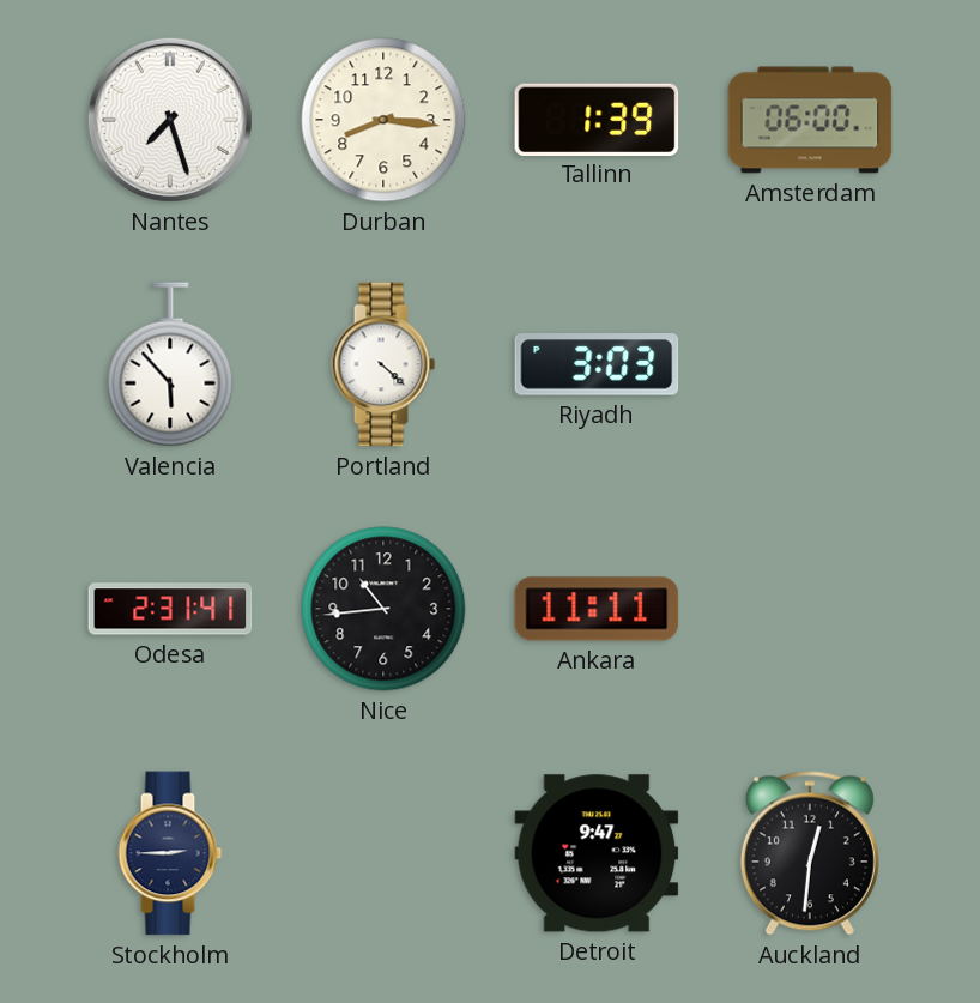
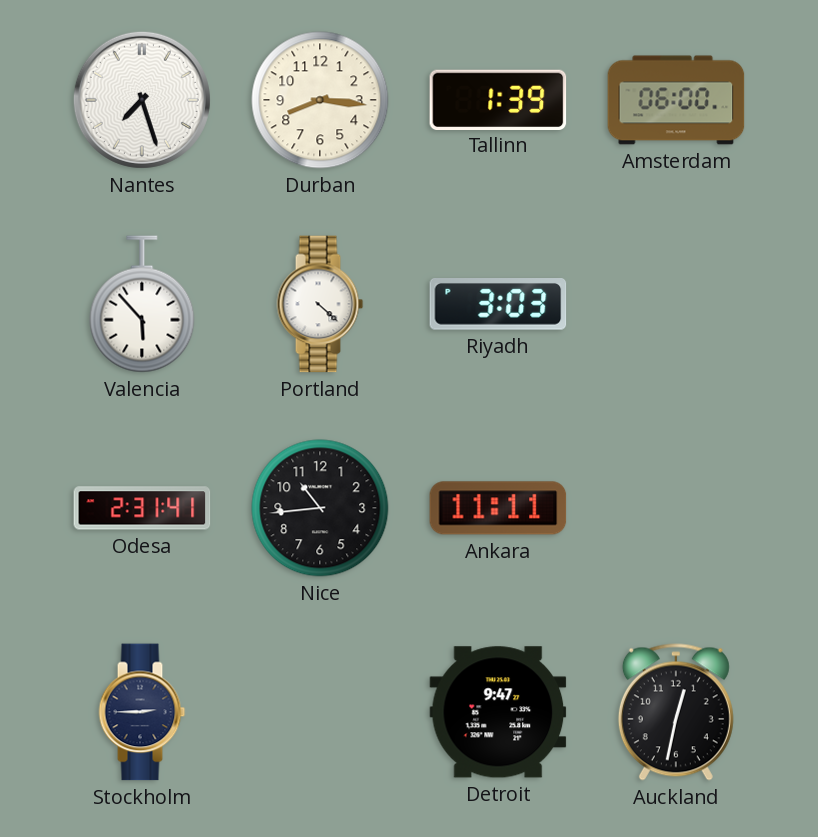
Auckland: 12:31 -> 12:32
